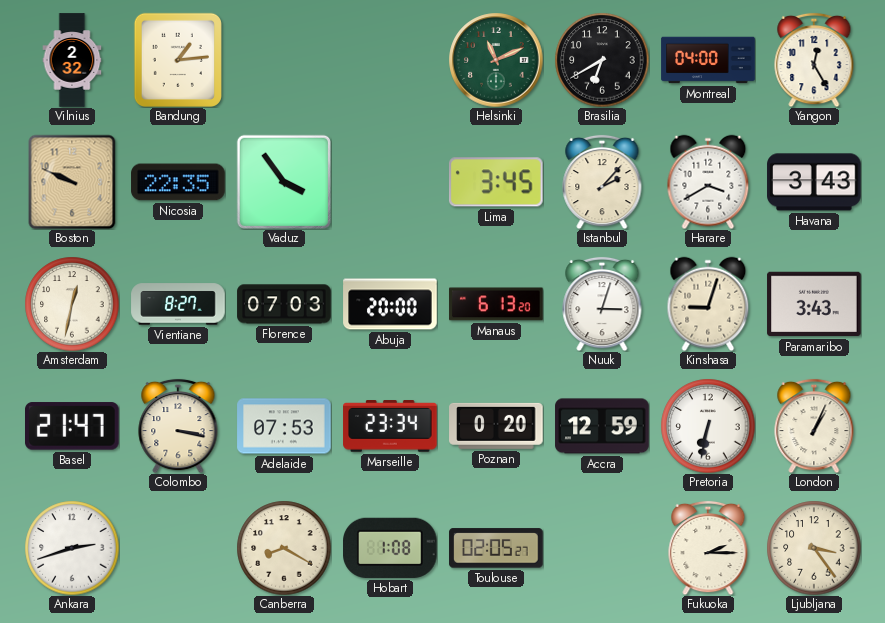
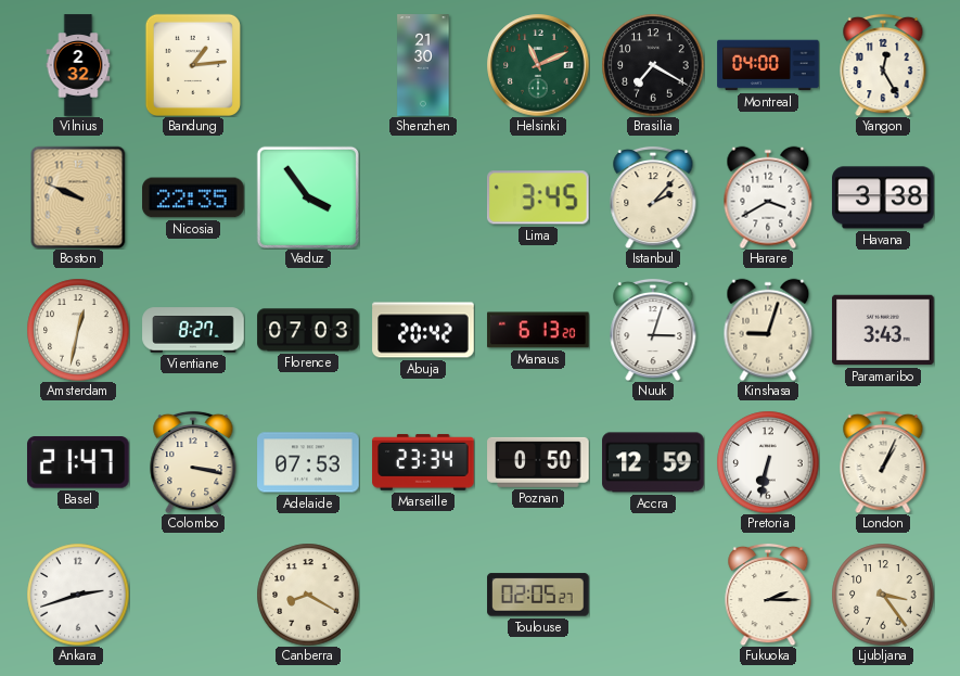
Shenzhen: none -> 21:30
Brasilia: 6:40 -> 7:20
Havana: 3:43 -> 3:38
Abuja: 20:00 -> 20:42
Poznan: 0:20 -> 0:50
Hobart: 1:08 -> none
